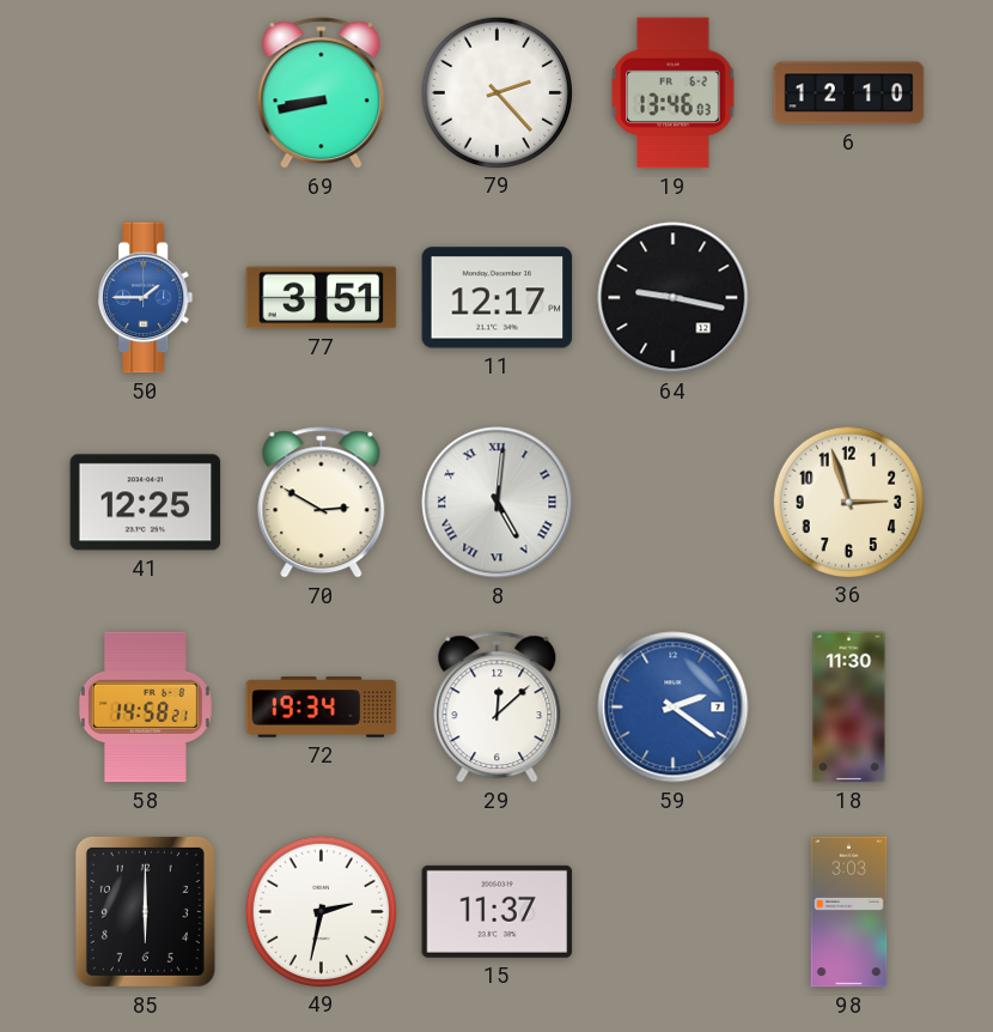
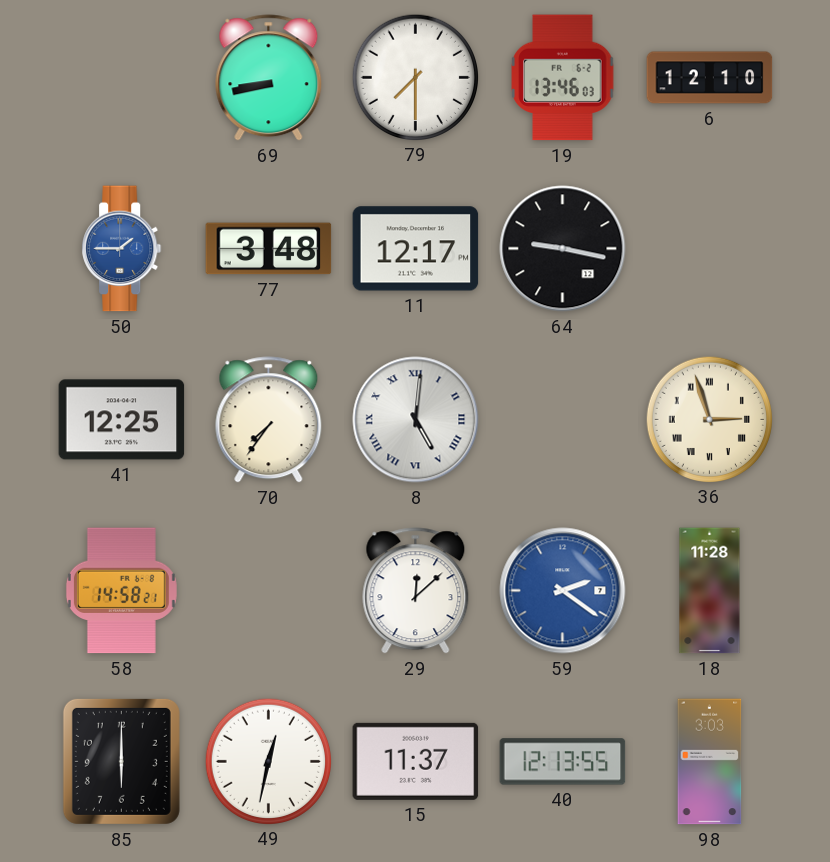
79: 2:23 -> 7:30
77: 3:51 -> 3:48
70: 2:50 -> 7:36
36 numerals: Arabic -> Roman
72: 19:34 -> none
18: 11:30 -> 11:28
49: 2:32 -> 12:32
40: none -> 12:13
